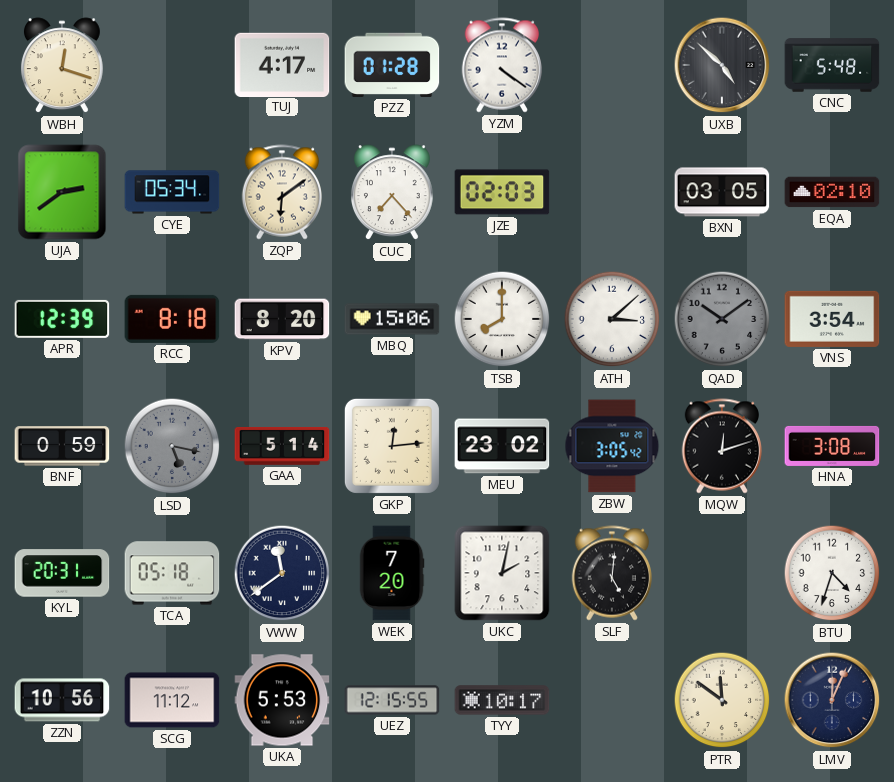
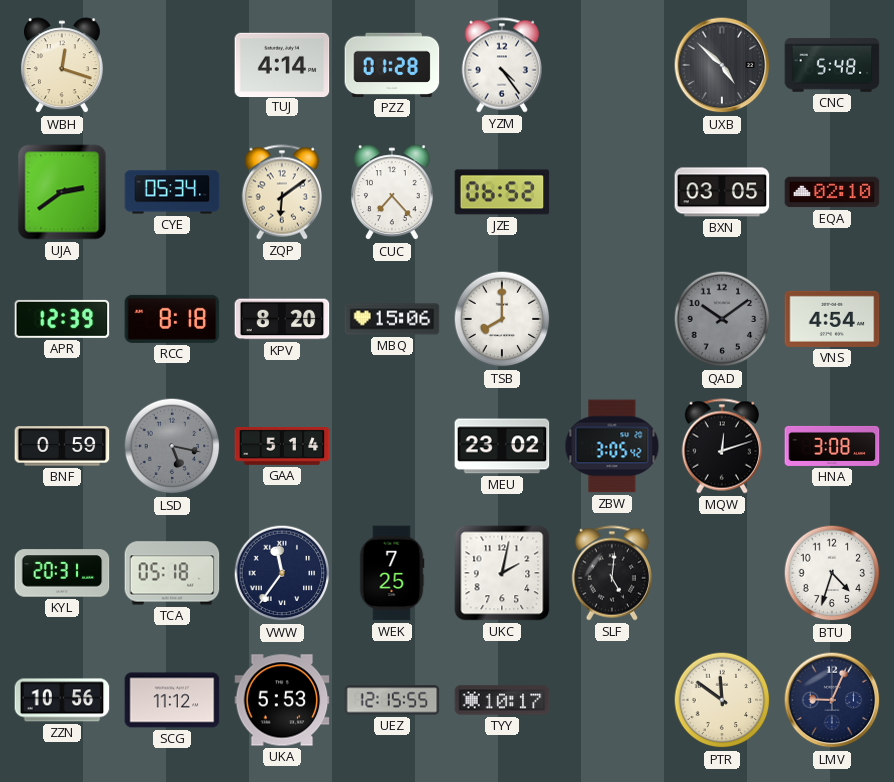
TUJ: 4:17 -> 4:14
YZM: 4:21 -> 4:24
JZE: 02:03 -> 06:52
ATH: 3:08 -> none
VNS: 3:54 -> 4:54
GKP: 12:14 -> none
VWW: 11:39 -> 11:36
WEK: 7:20 -> 7:25
LMV: 12:04 -> 9:04
